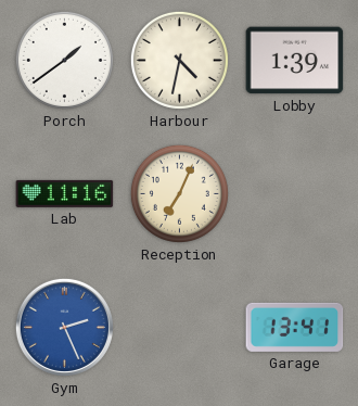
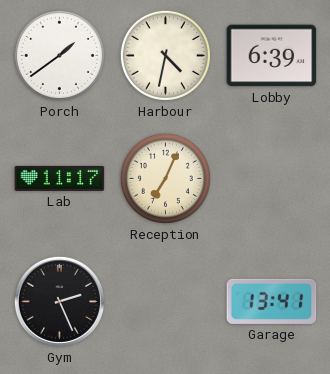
Lobby: 1:39 -> 6:39
Lab: 11:16 -> 11:17
Gym dial: blue -> black
